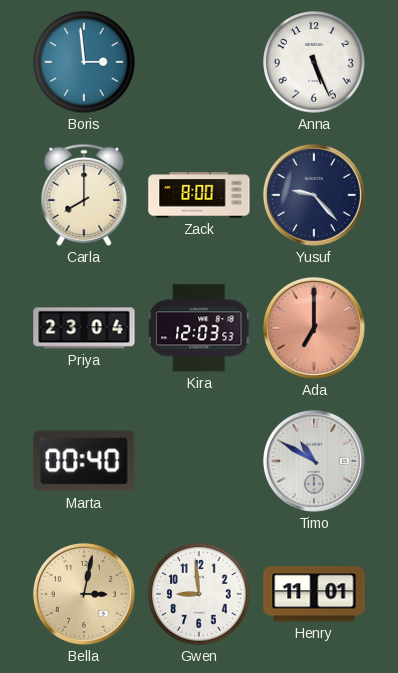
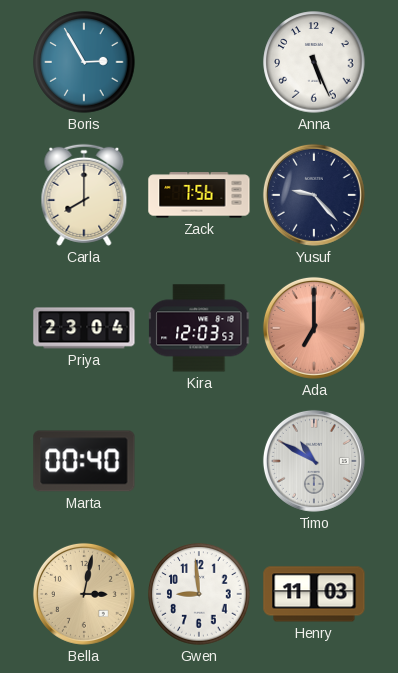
Boris: 2:59 -> 2:55
Zack: 8:00 -> 7:56
Henry: 11:01 -> 11:03
